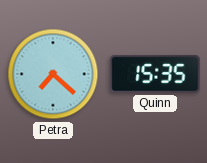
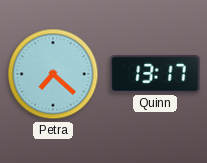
Quinn: 15:35 -> 13:17
